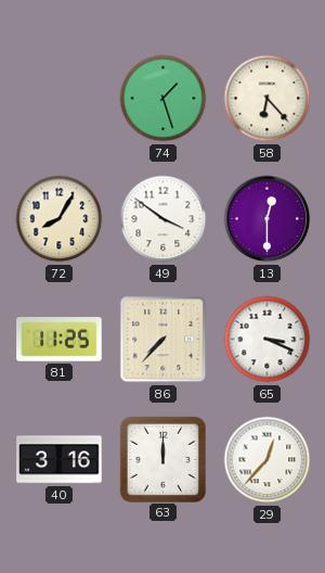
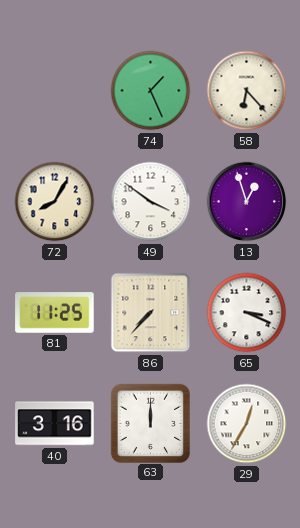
74: 1:27 -> 1:26
13: 12:30 -> 12:57
29: 12:37 -> 12:35
